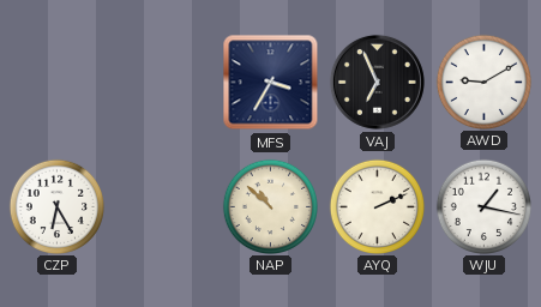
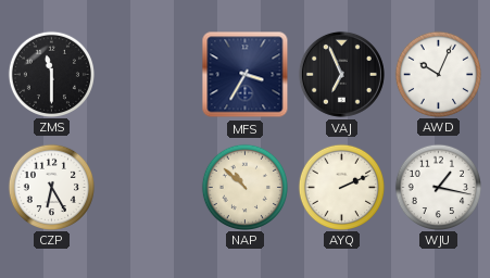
ZMS: none -> 11:30
AWD: 9:10 -> 10:04
